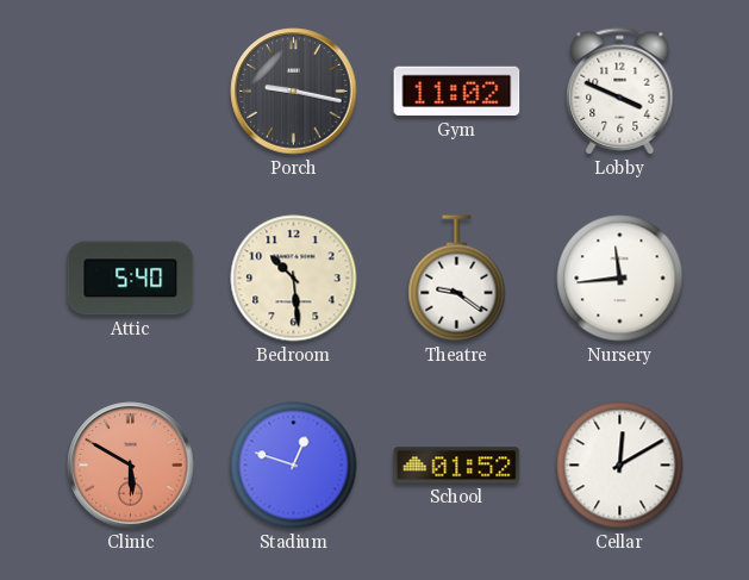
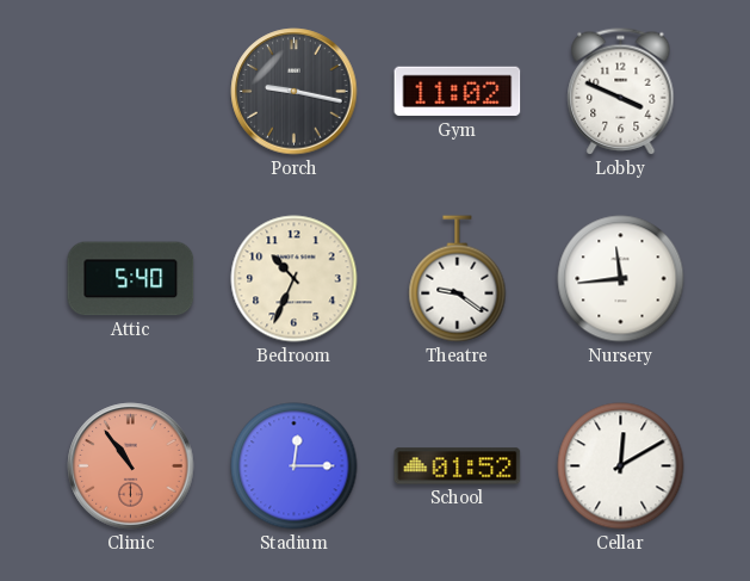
Bedroom: 10:29 -> 10:34
Clinic: 5:50 -> 10:54
Stadium: 12:48 -> 12:15
